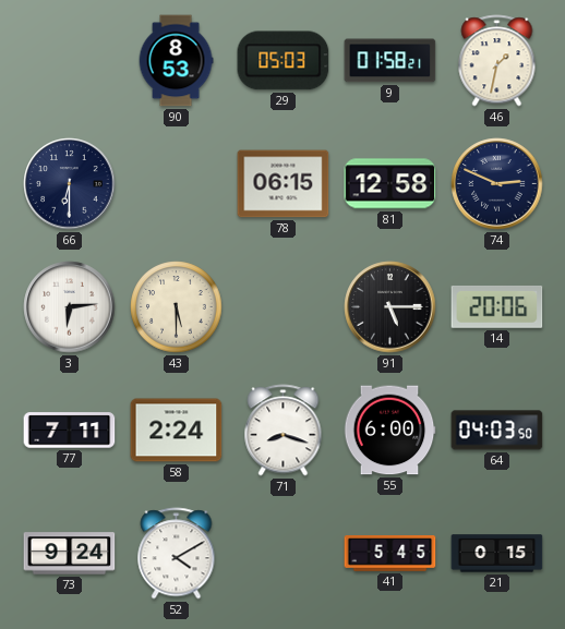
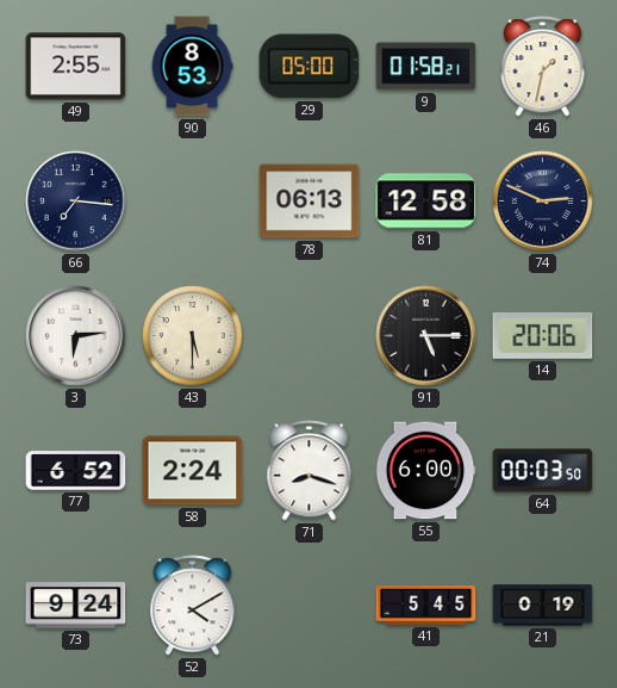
49: none -> 2:55
29: 05:03 -> 05:00
66: 6:30 -> 7:16
78: 06:15 -> 06:13
77: 7:11 -> 6:52
64: 04:03 -> 00:03
21: 0:15 -> 0:19
